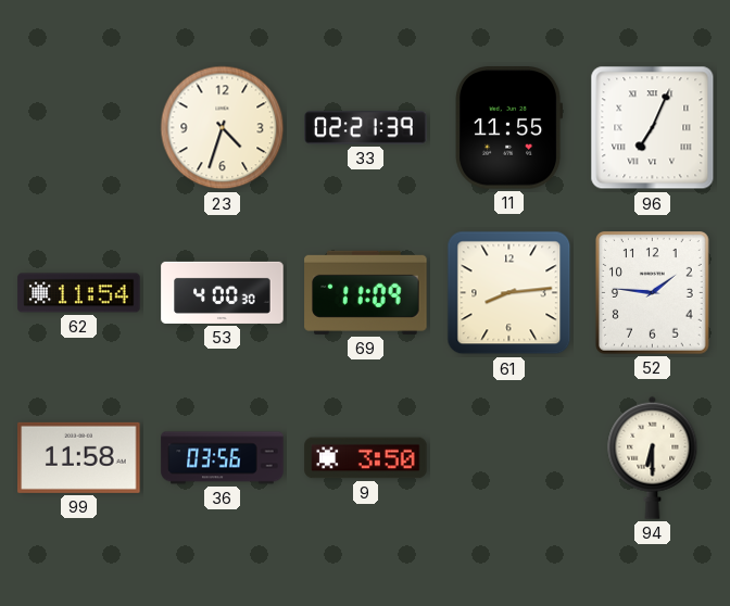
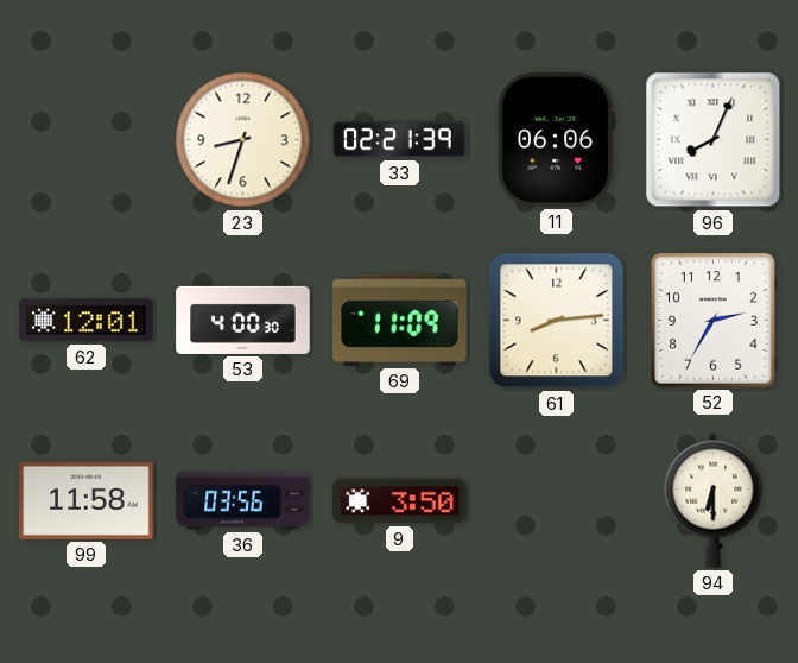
23: 4:33 -> 8:33
11: 11:55 -> 06:06
96: 7:04 -> 8:04
62: 11:54 -> 12:01
52: 1:46 -> 2:35
